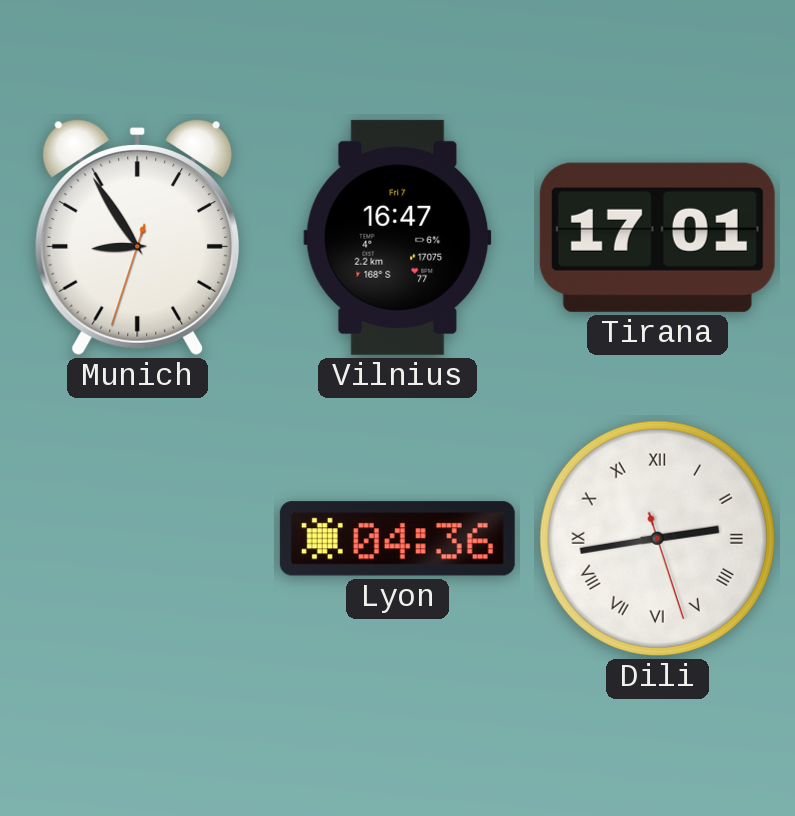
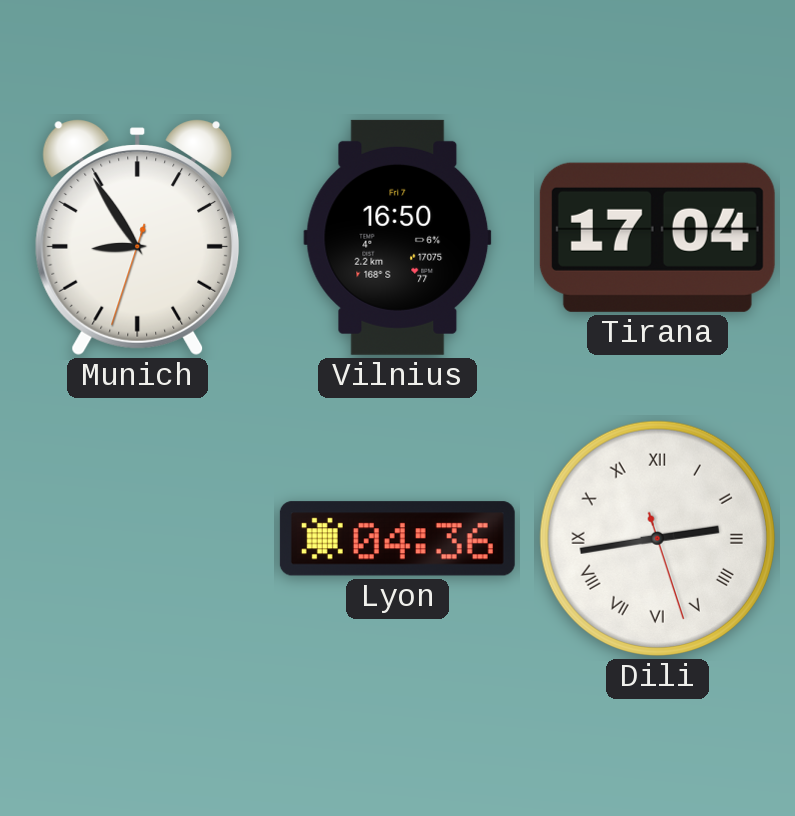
Vilnius: 16:47 -> 16:50
Tirana: 17:01 -> 17:04
